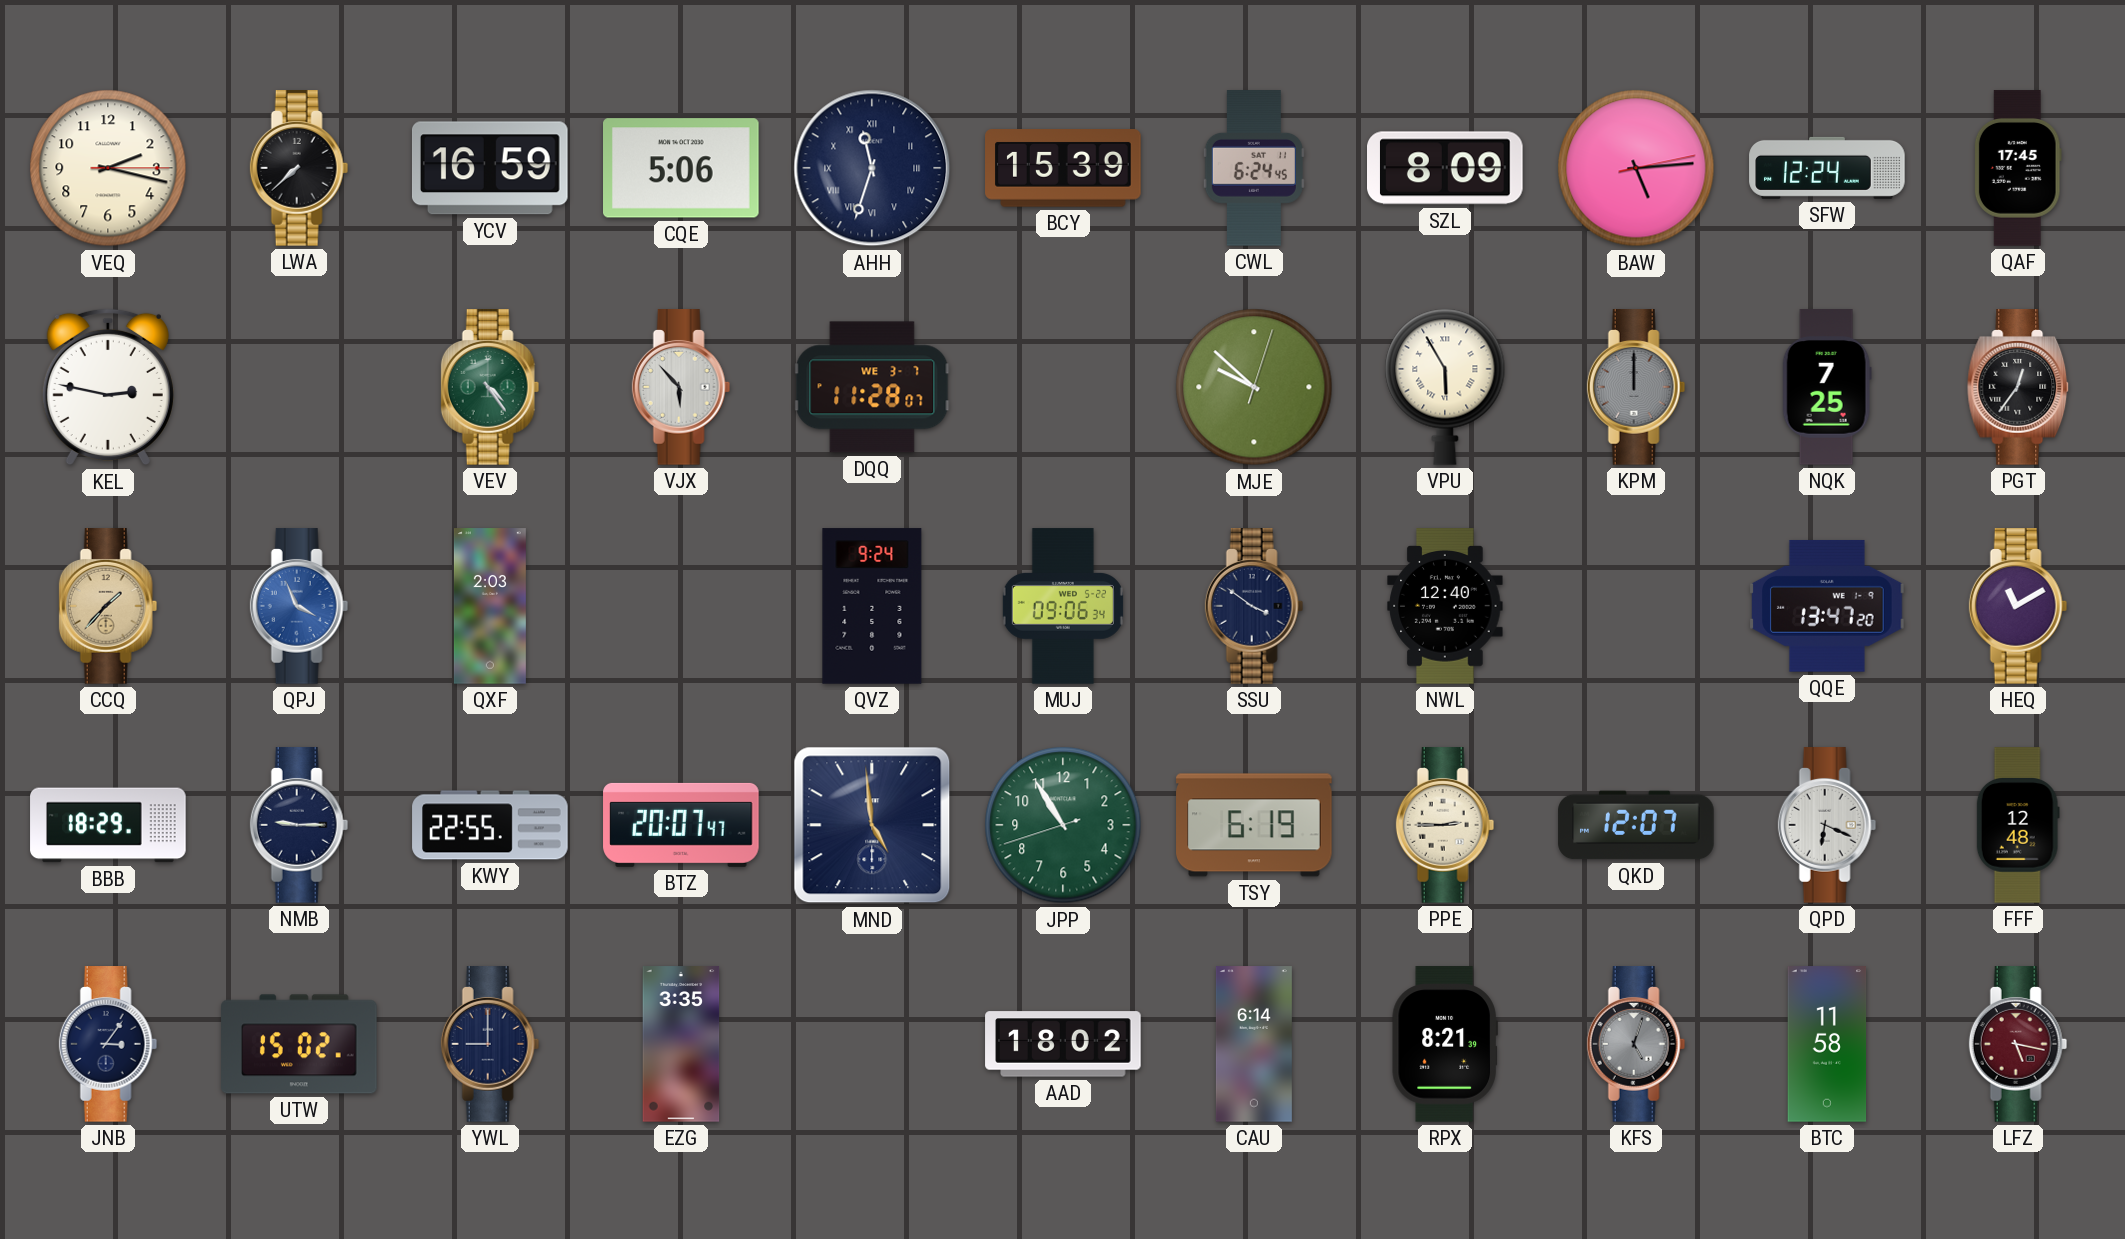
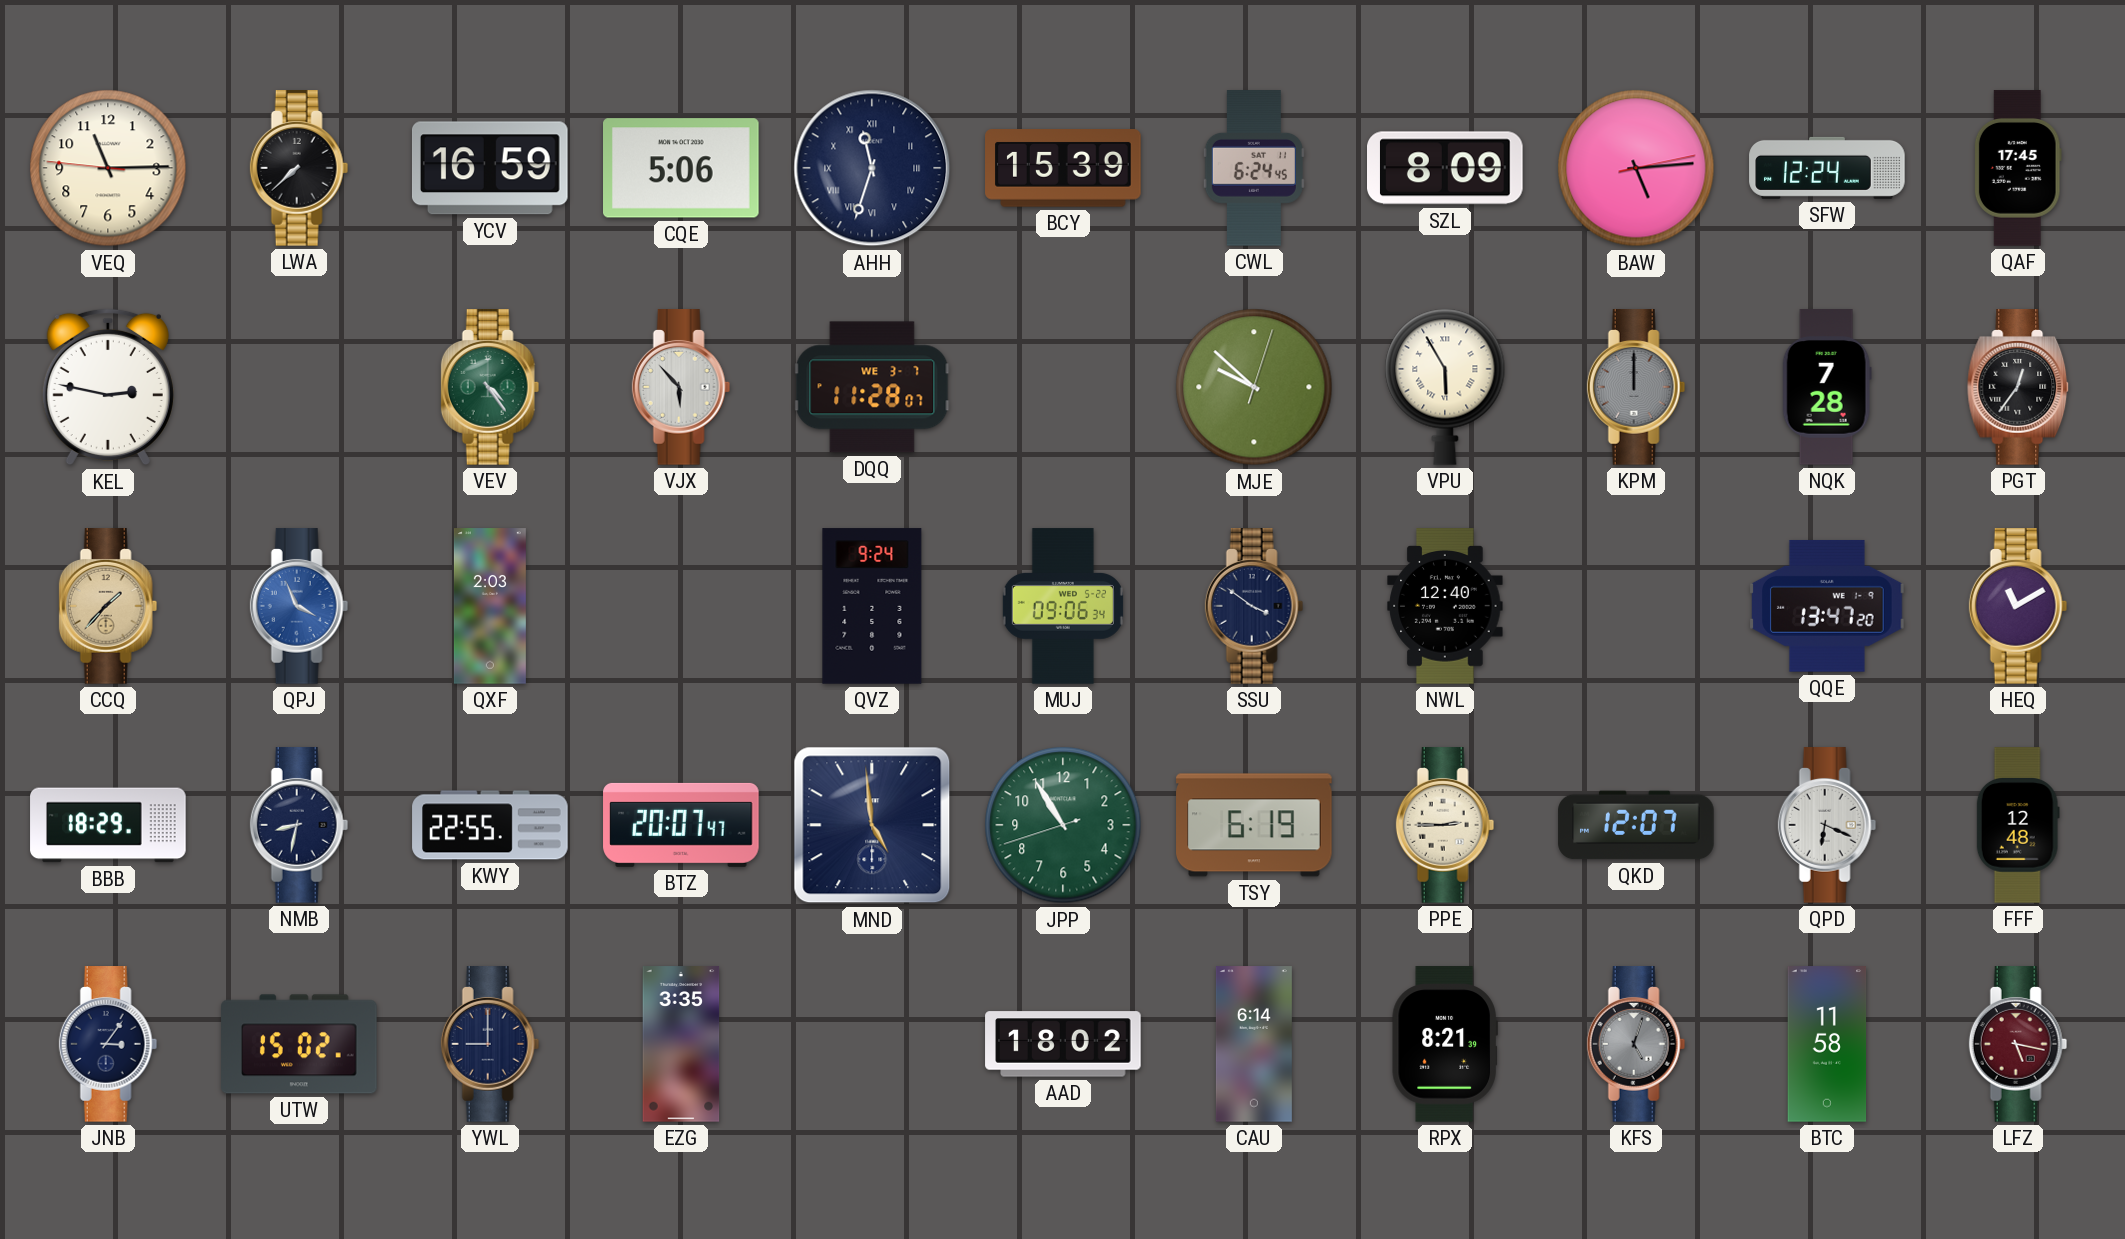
VEQ: 2:17 -> 11:14
NQK: 7:25 -> 7:28
NMB: 9:15 -> 8:32
